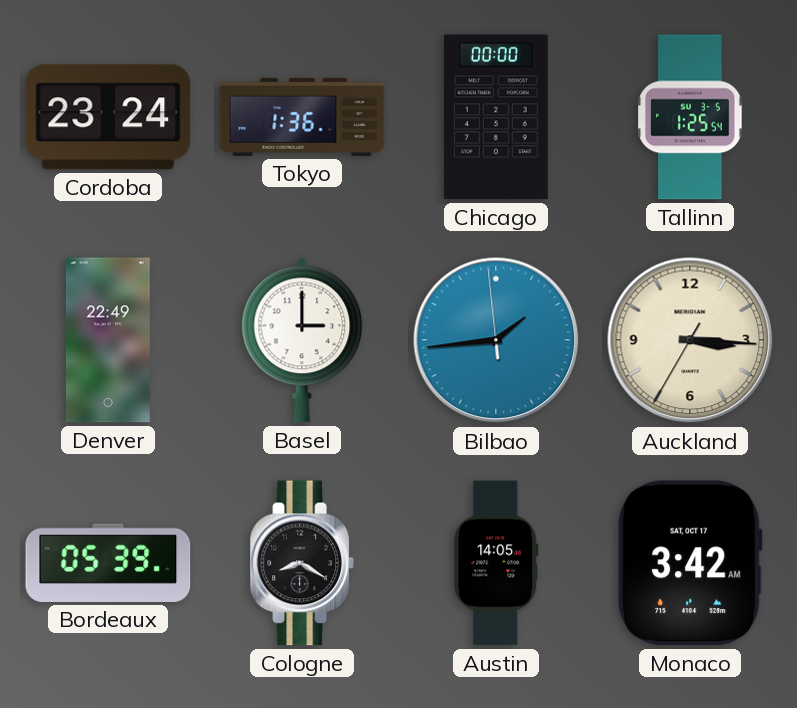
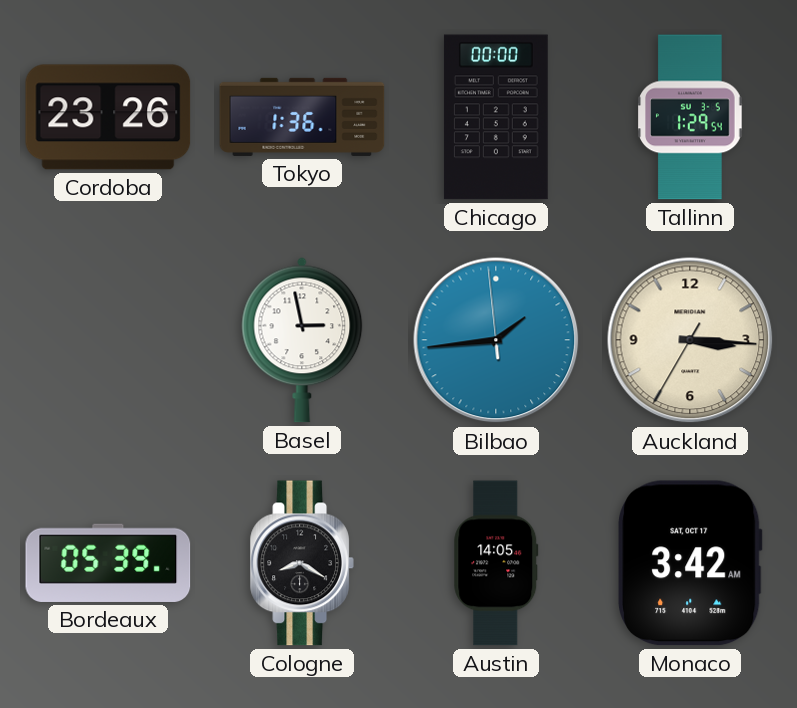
Cordoba: 23:24 -> 23:26
Tallinn: 1:25 -> 1:29
Denver: 22:49 -> none
Basel: 3:00 -> 2:58
